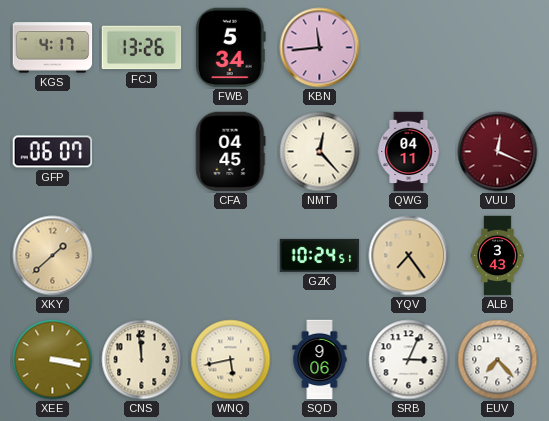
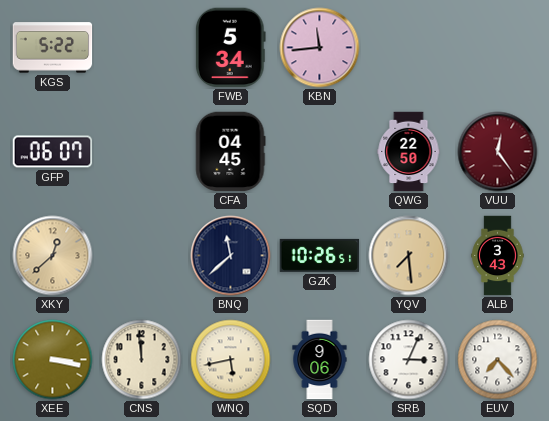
KGS: 4:17 -> 5:22
FCJ: 13:26 -> none
NMT: 12:23 -> none
QWG: 04:11 -> 22:50
VUU: 12:19 -> 12:24
XKY: 1:38 -> 12:38
BNQ: none -> 11:38
GZK: 10:24 -> 10:26
YQV: 7:24 -> 7:29
